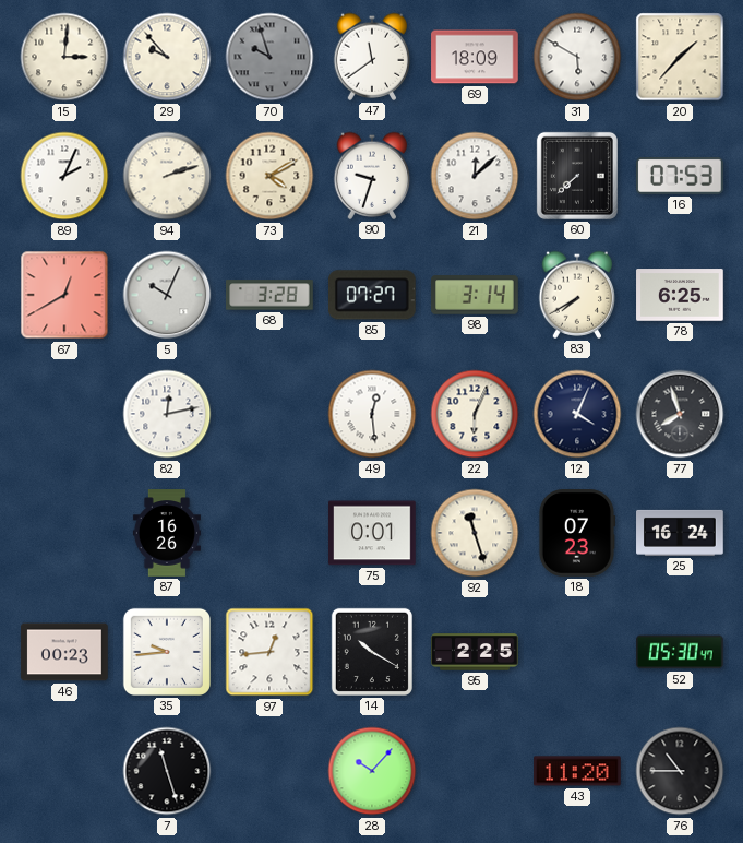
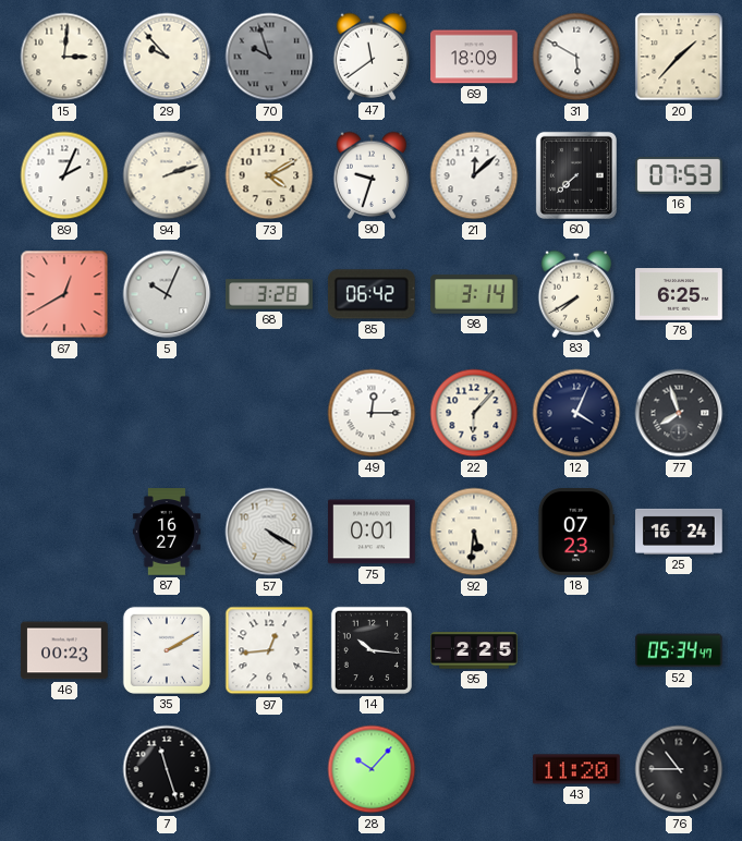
85: 07:27 -> 06:42
82: 12:13 -> none
49: 12:29 -> 12:15
22: 6:04 -> 6:07
87: 16:26 -> 16:27
57: none -> 4:20
92: 11:27 -> 5:31
35: 9:44 -> 2:10
14: 10:20 -> 10:16
52: 05:30 -> 05:34
